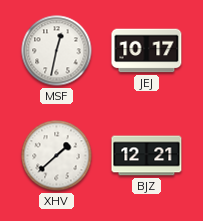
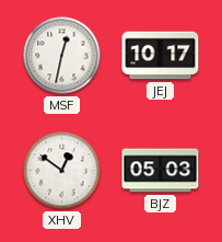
XHV: 1:38 -> 12:51
BJZ: 12:21 -> 05:03
